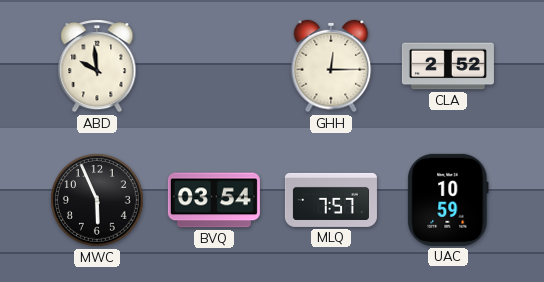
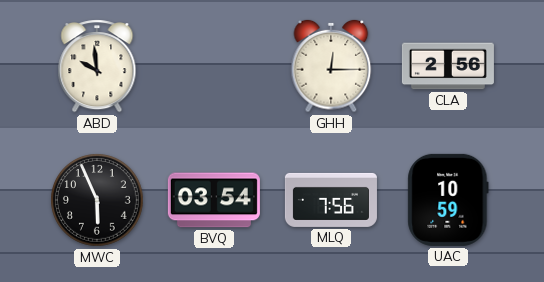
CLA: 2:52 -> 2:56
MLQ: 7:57 -> 7:56
